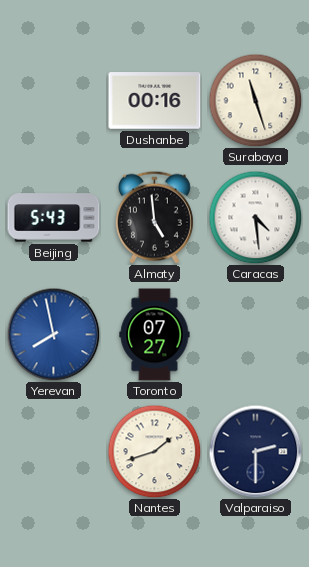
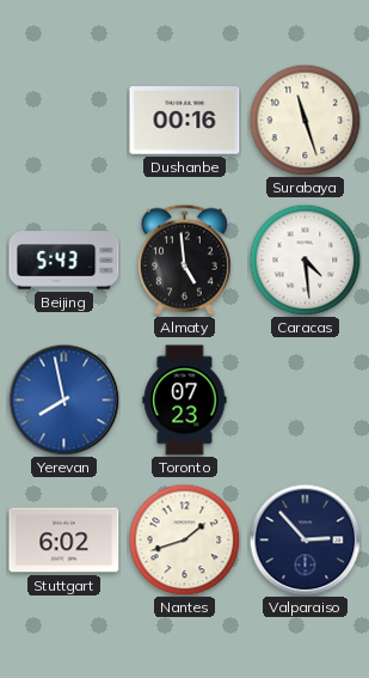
Toronto: 07:27 -> 07:23
Stuttgart: none -> 6:02
Valparaiso: 2:30 -> 2:53
